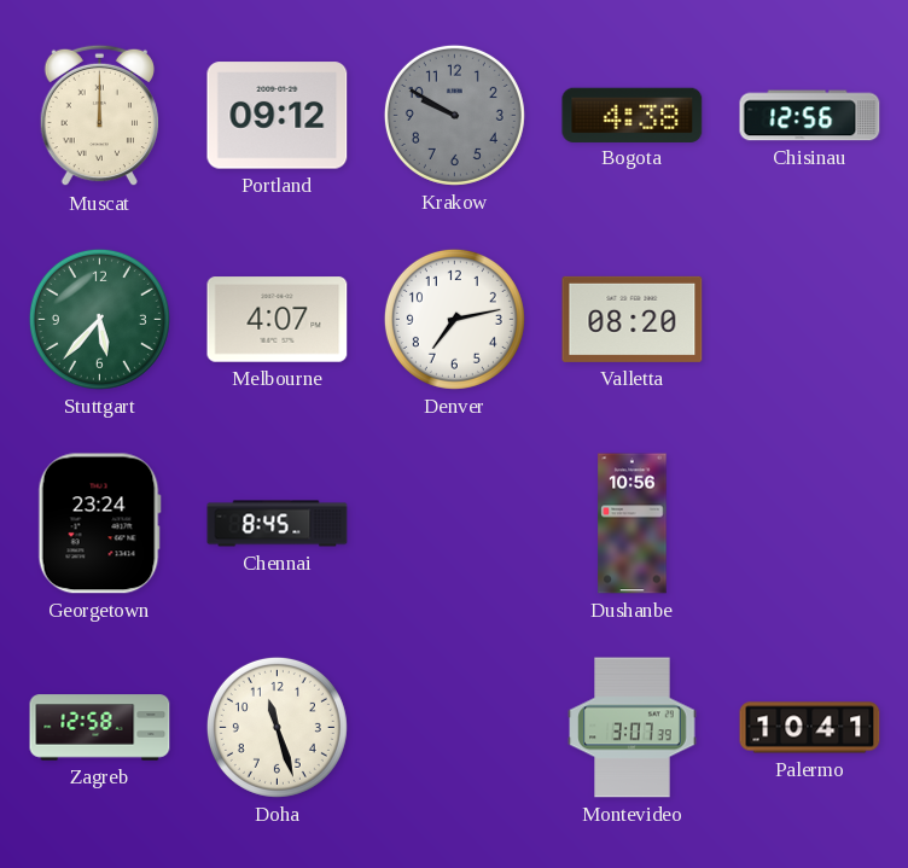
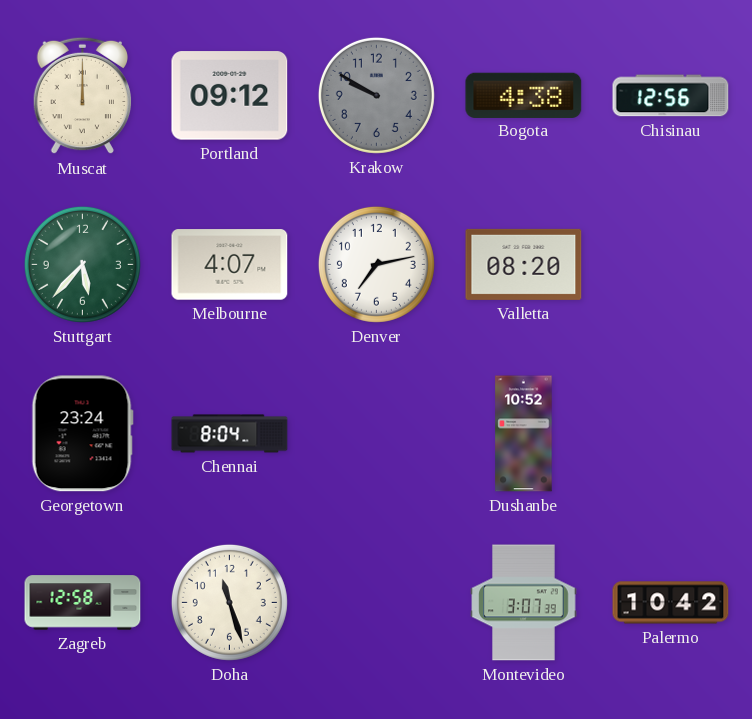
Chennai: 8:45 -> 8:04
Dushanbe: 10:56 -> 10:52
Palermo: 10:41 -> 10:42
